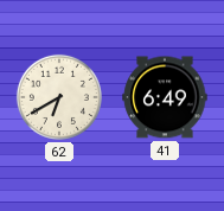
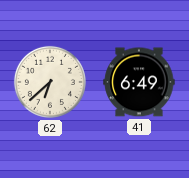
62: 6:40 -> 6:38
